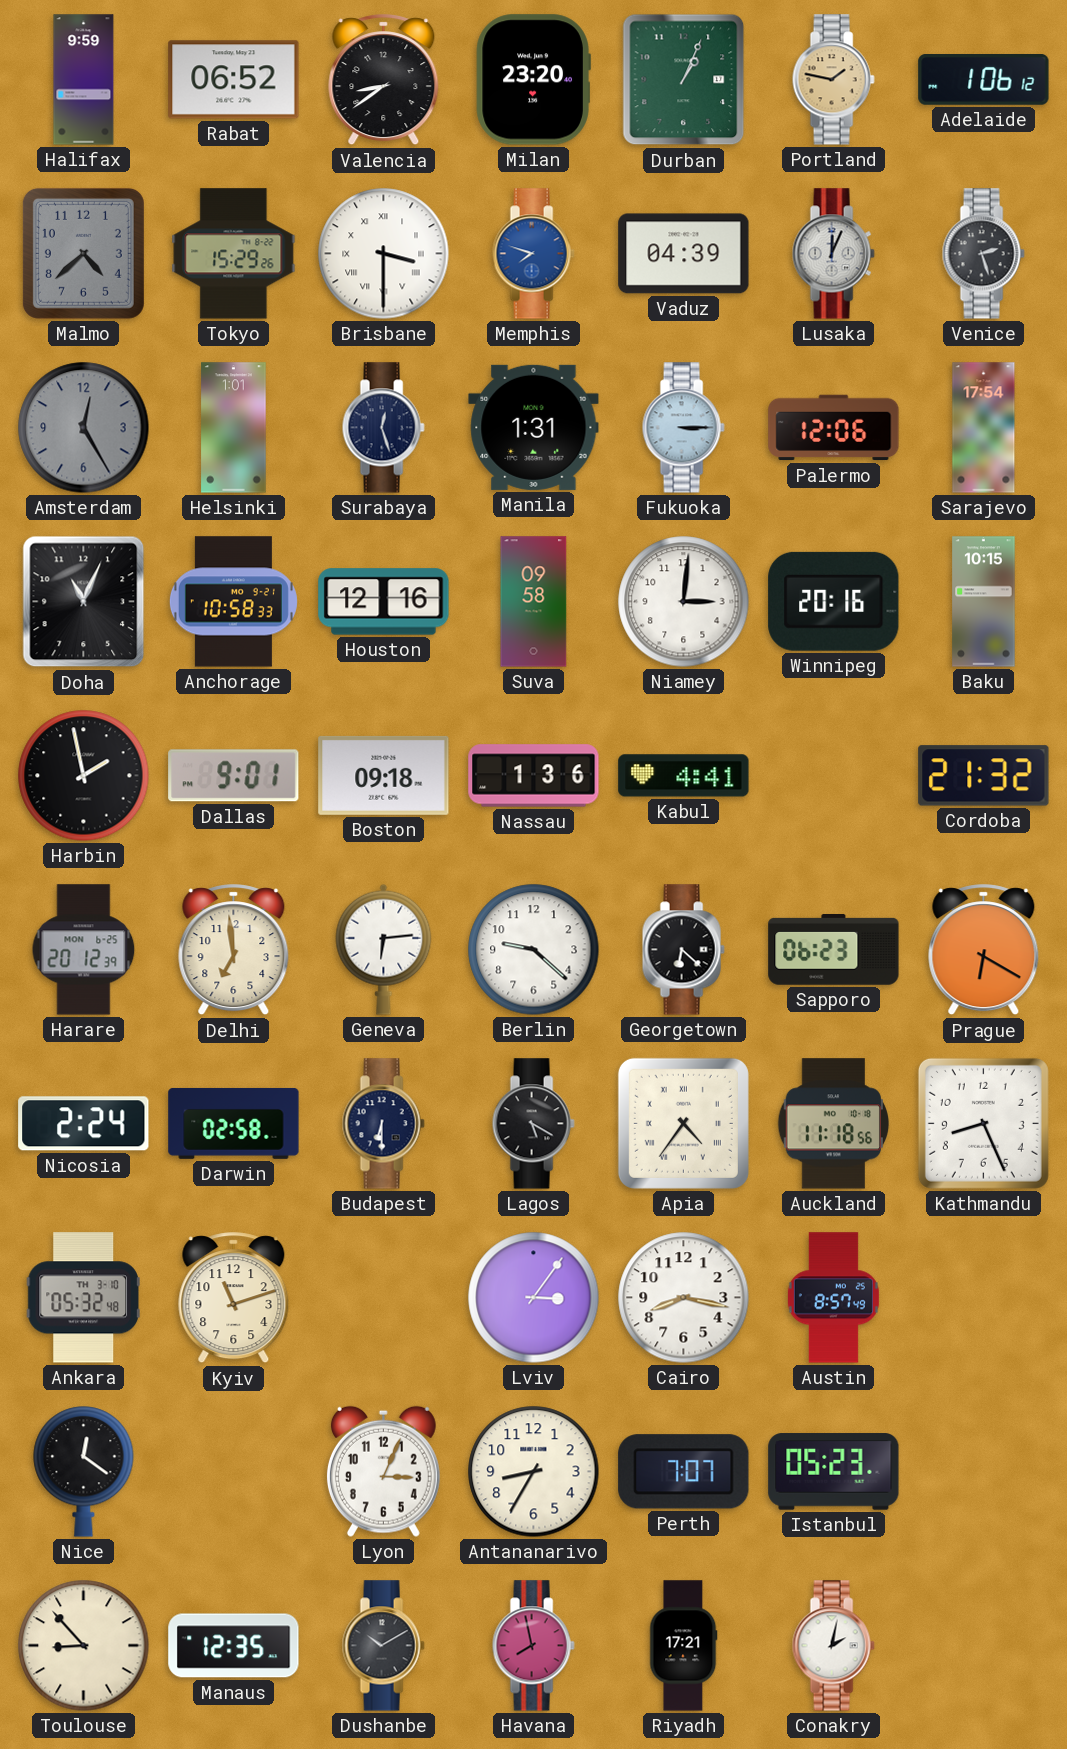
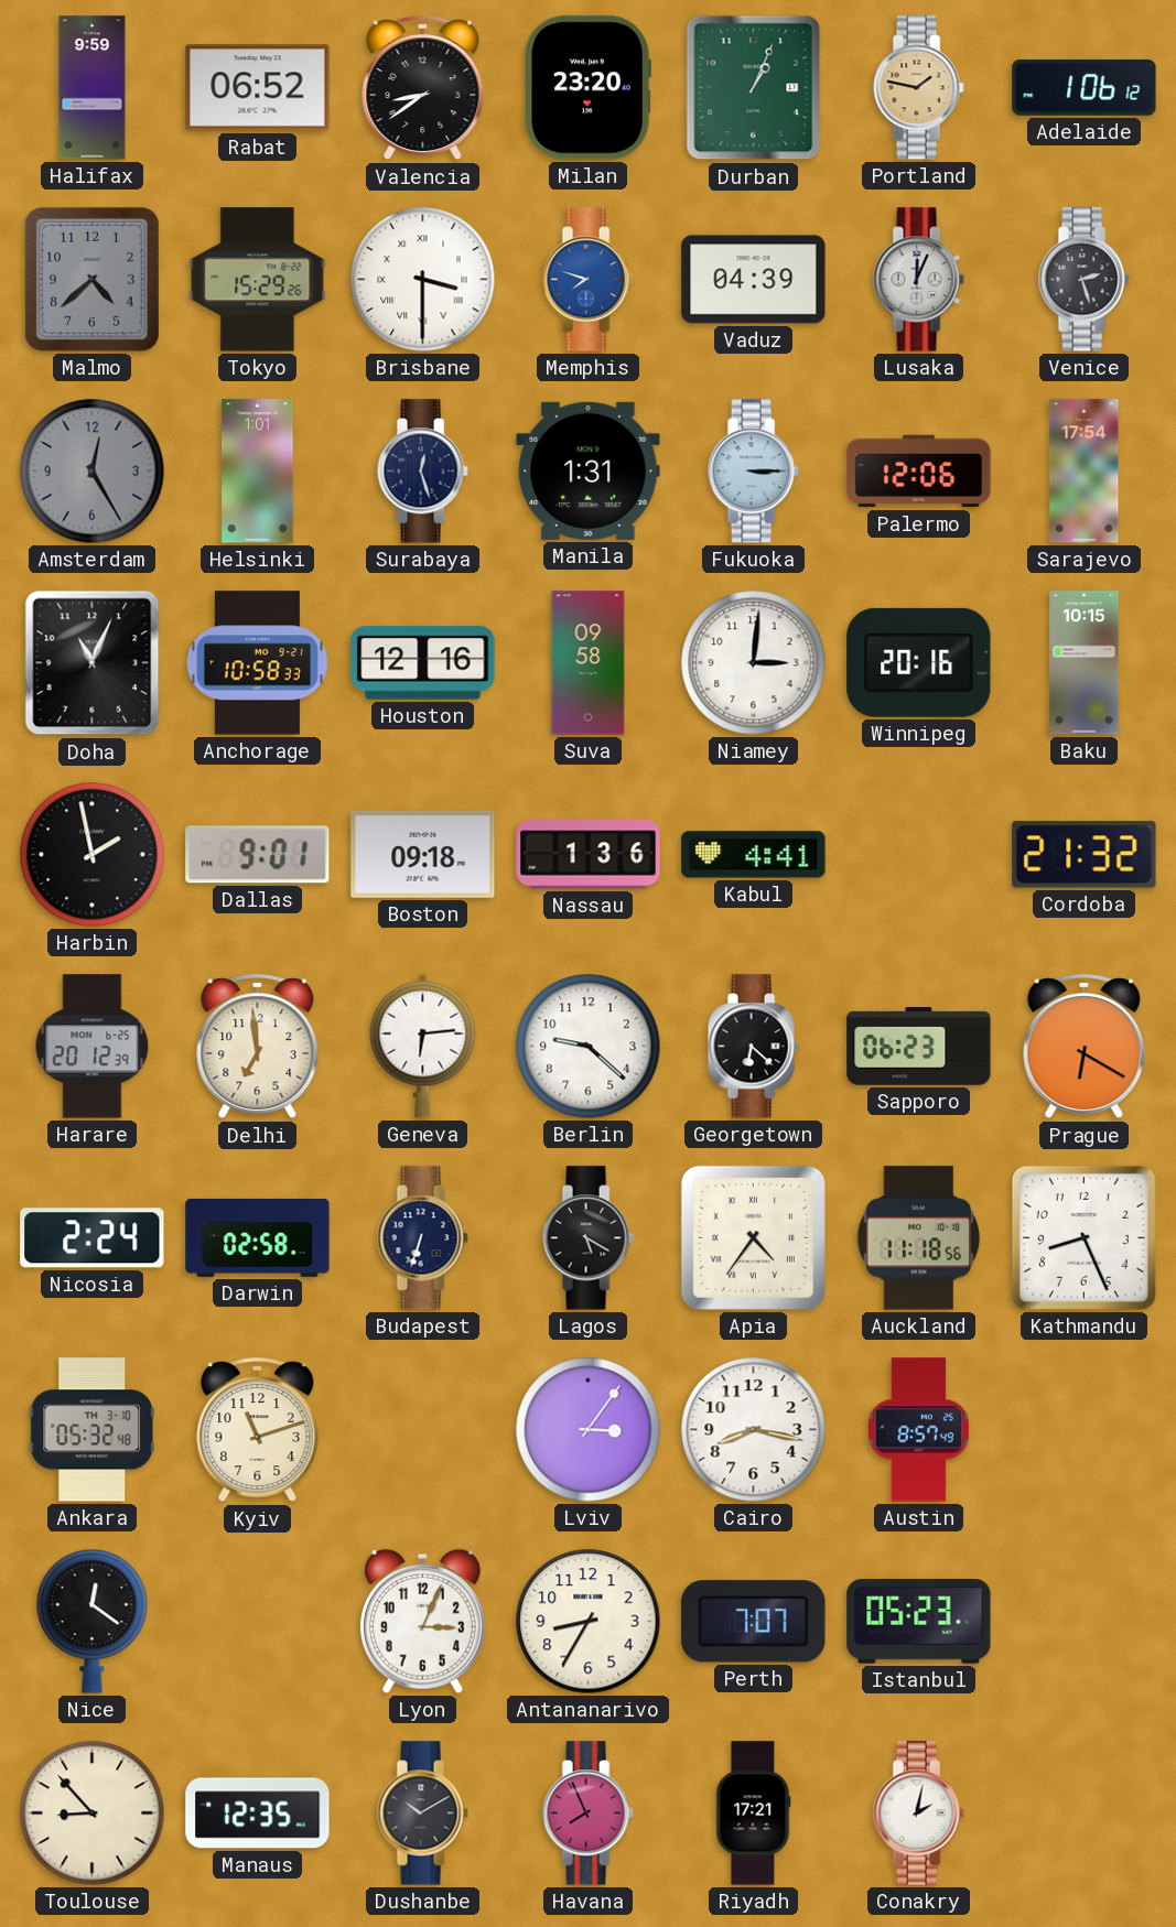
Budapest: 6:30 -> 6:33
Havana: 7:58 -> 7:56
